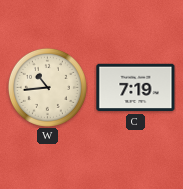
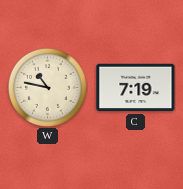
W: 10:44 -> 10:47
